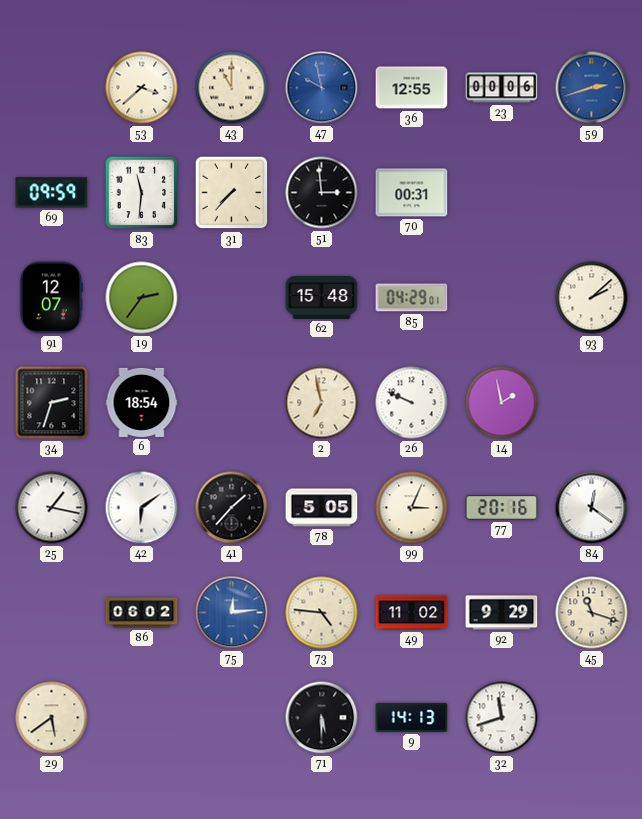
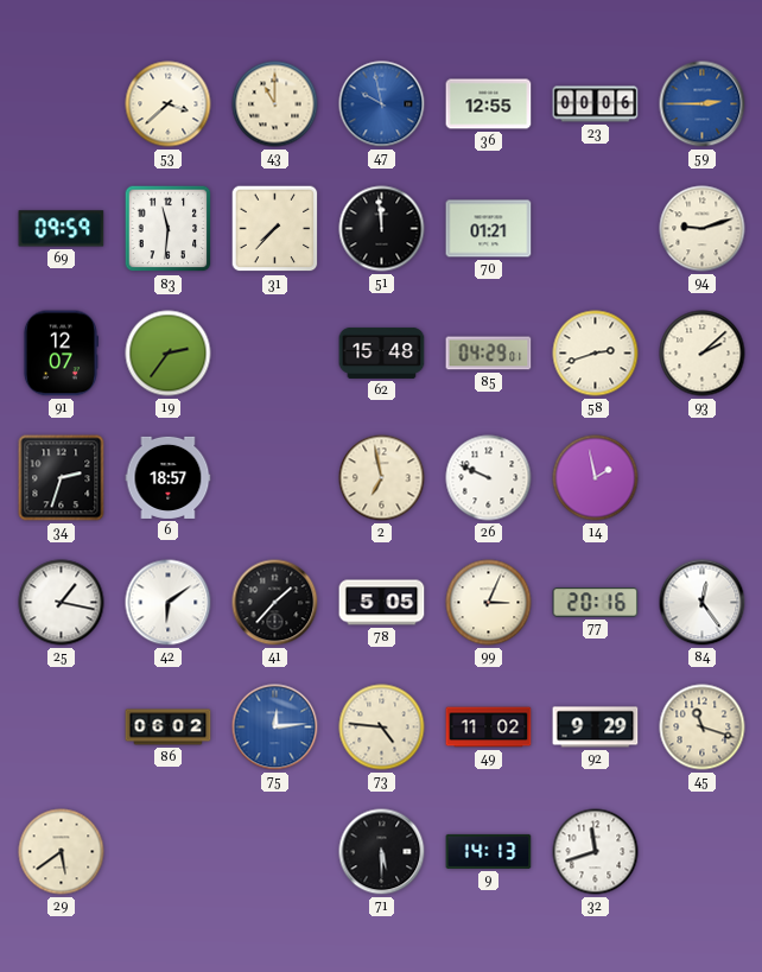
59: 2:42 -> 2:45
51: 2:59 -> 11:59
70: 00:31 -> 01:21
94: none -> 9:12
58: none -> 2:42
6: 18:54 -> 18:57
84: 12:21 -> 12:24
